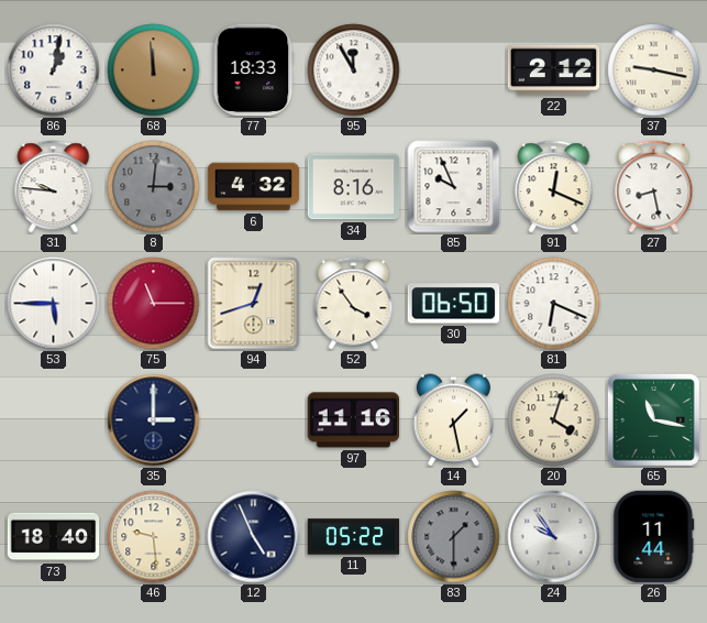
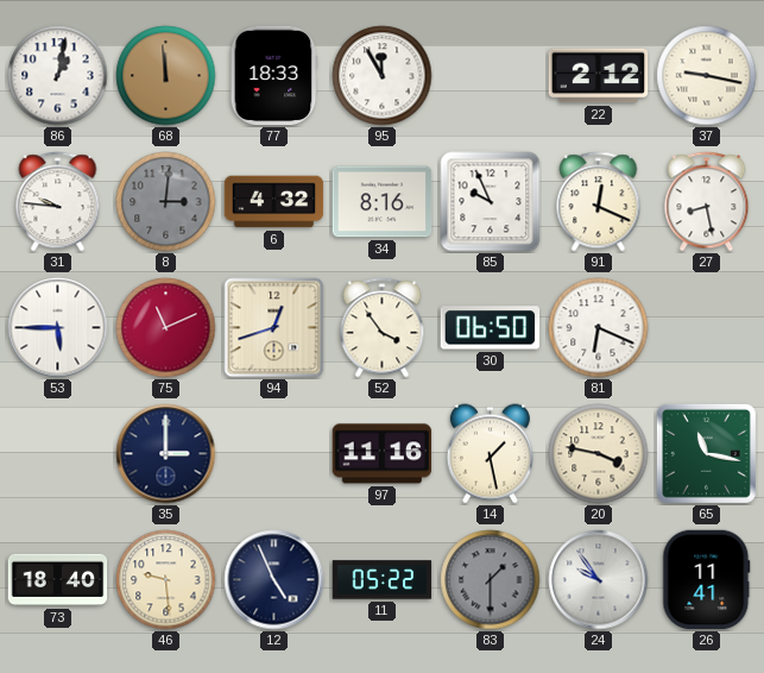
75: 11:15 -> 11:11
20: 4:03 -> 3:47
26: 11:44 -> 11:41
